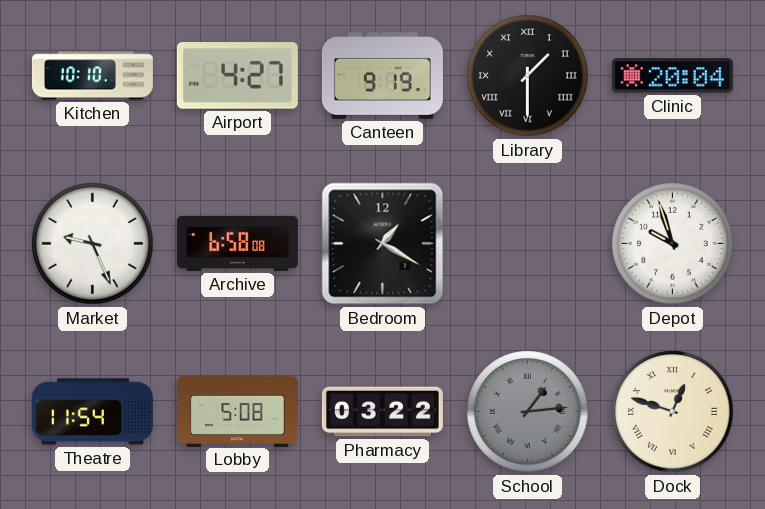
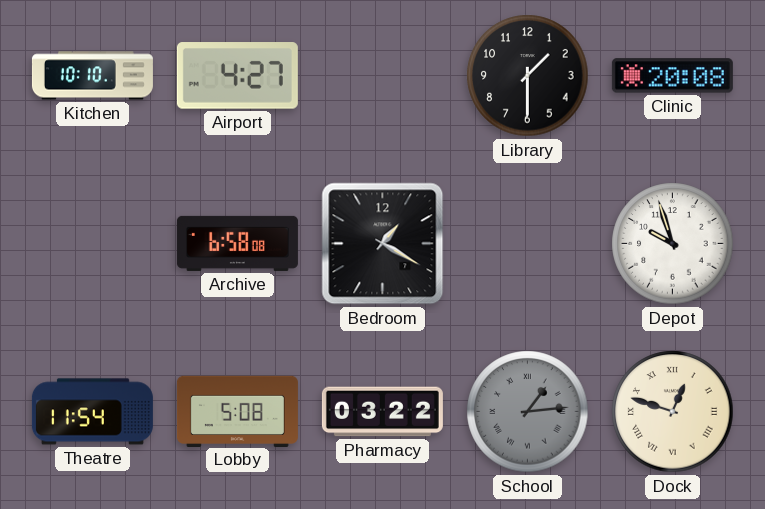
Canteen: 9:19 -> none
Library numerals: Roman -> Arabic
Clinic: 20:04 -> 20:08
Market: 9:26 -> none
